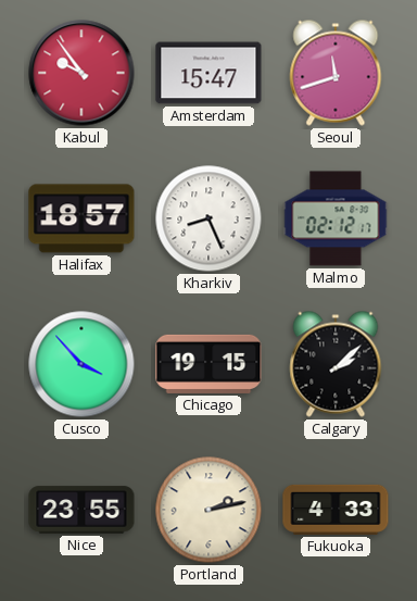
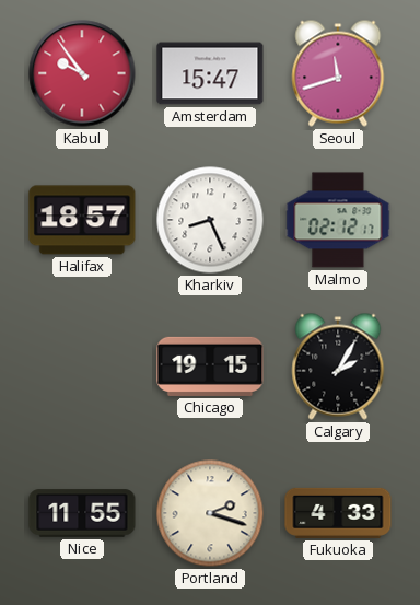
Cusco: 3:53 -> none
Calgary: 2:08 -> 2:05
Nice: 23:55 -> 11:55
Portland: 2:13 -> 2:18
